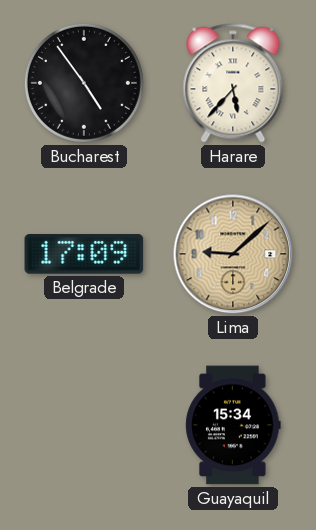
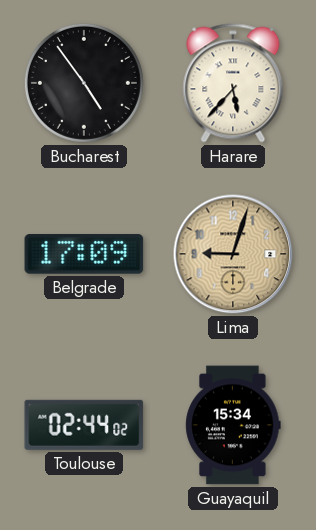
Lima: 9:08 -> 9:03
Toulouse: none -> 02:44
